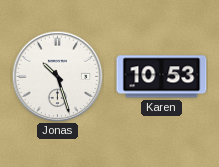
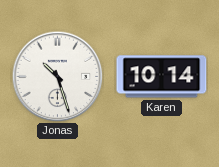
Karen: 10:53 -> 10:14
